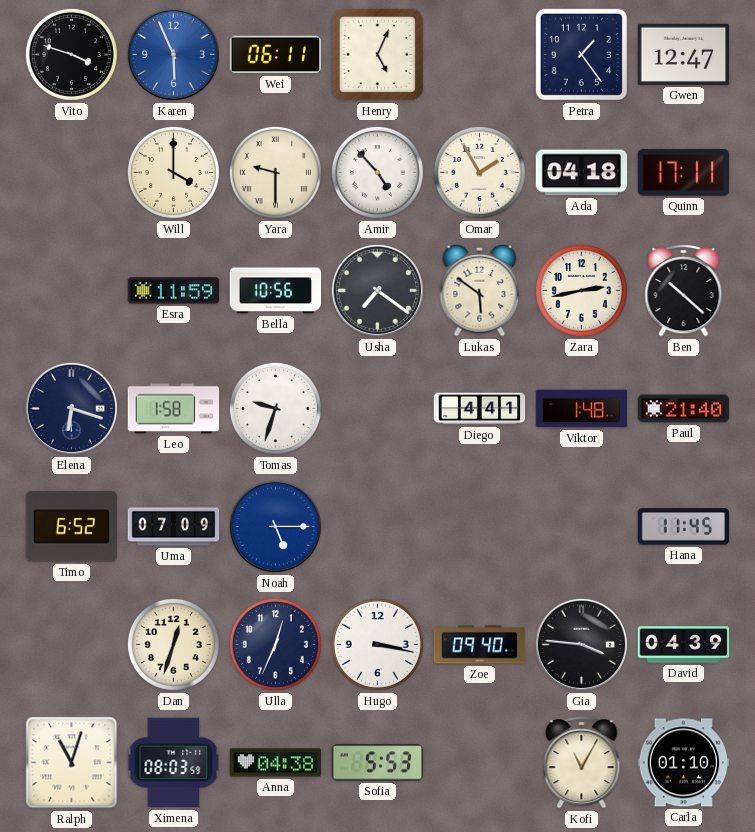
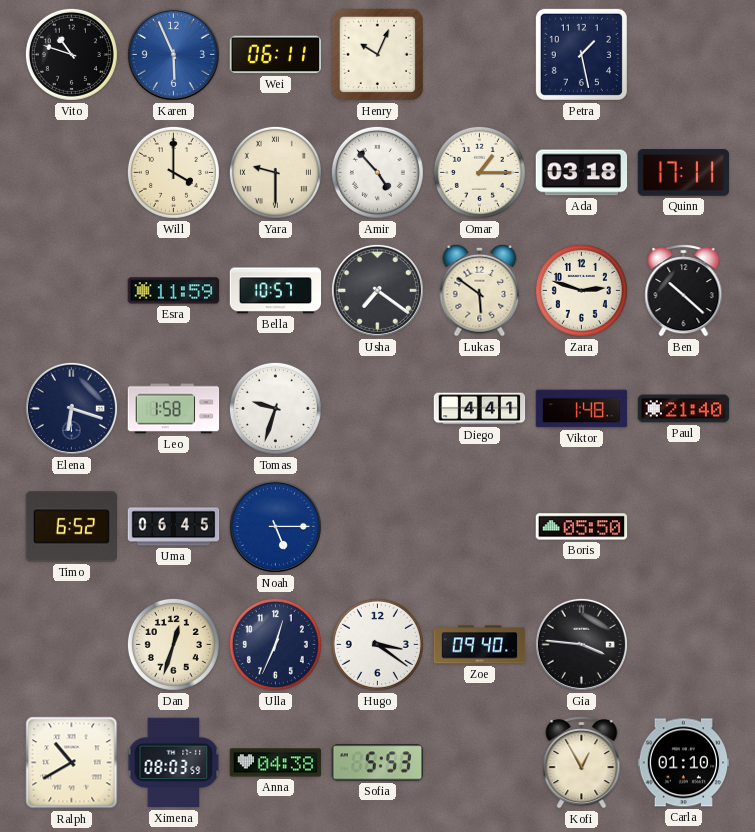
Vito: 3:48 -> 10:48
Henry: 5:04 -> 10:04
Petra: 1:24 -> 1:28
Gwen: 12:47 -> none
Omar: 1:55 -> 1:15
Ada: 04:18 -> 03:18
Bella: 10:56 -> 10:57
Zara: 2:43 -> 2:48
Uma: 07:09 -> 06:45
Boris: none -> 05:50
Hana: 11:45 -> none
Hugo: 3:17 -> 3:21
David: 04:39 -> none
Ralph: 11:03 -> 10:40
Kofi: 11:05 -> 12:55
